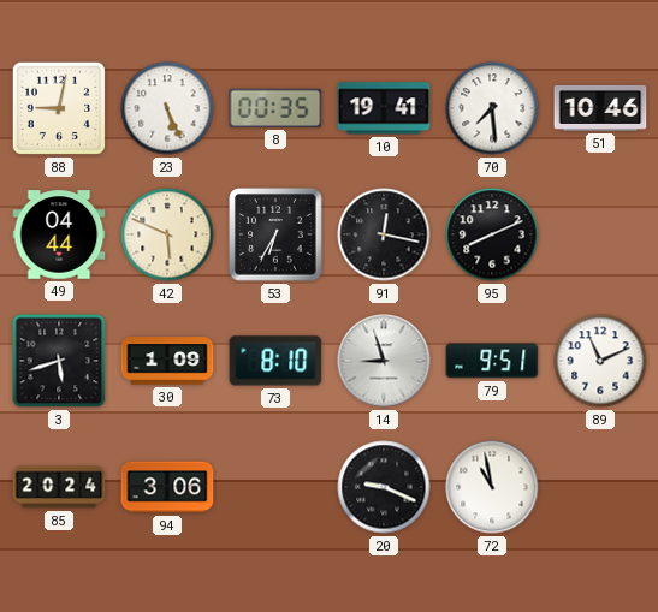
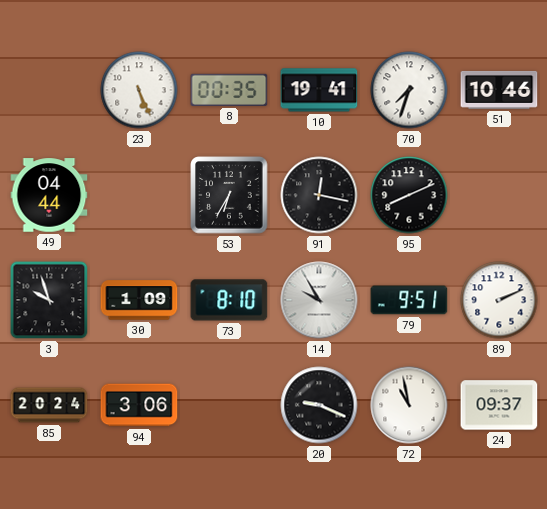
88: 9:02 -> none
70: 7:29 -> 7:33
42: 5:49 -> none
3: 5:42 -> 9:57
14: 8:57 -> 9:55
89: 11:11 -> 2:11
24: none -> 09:37
